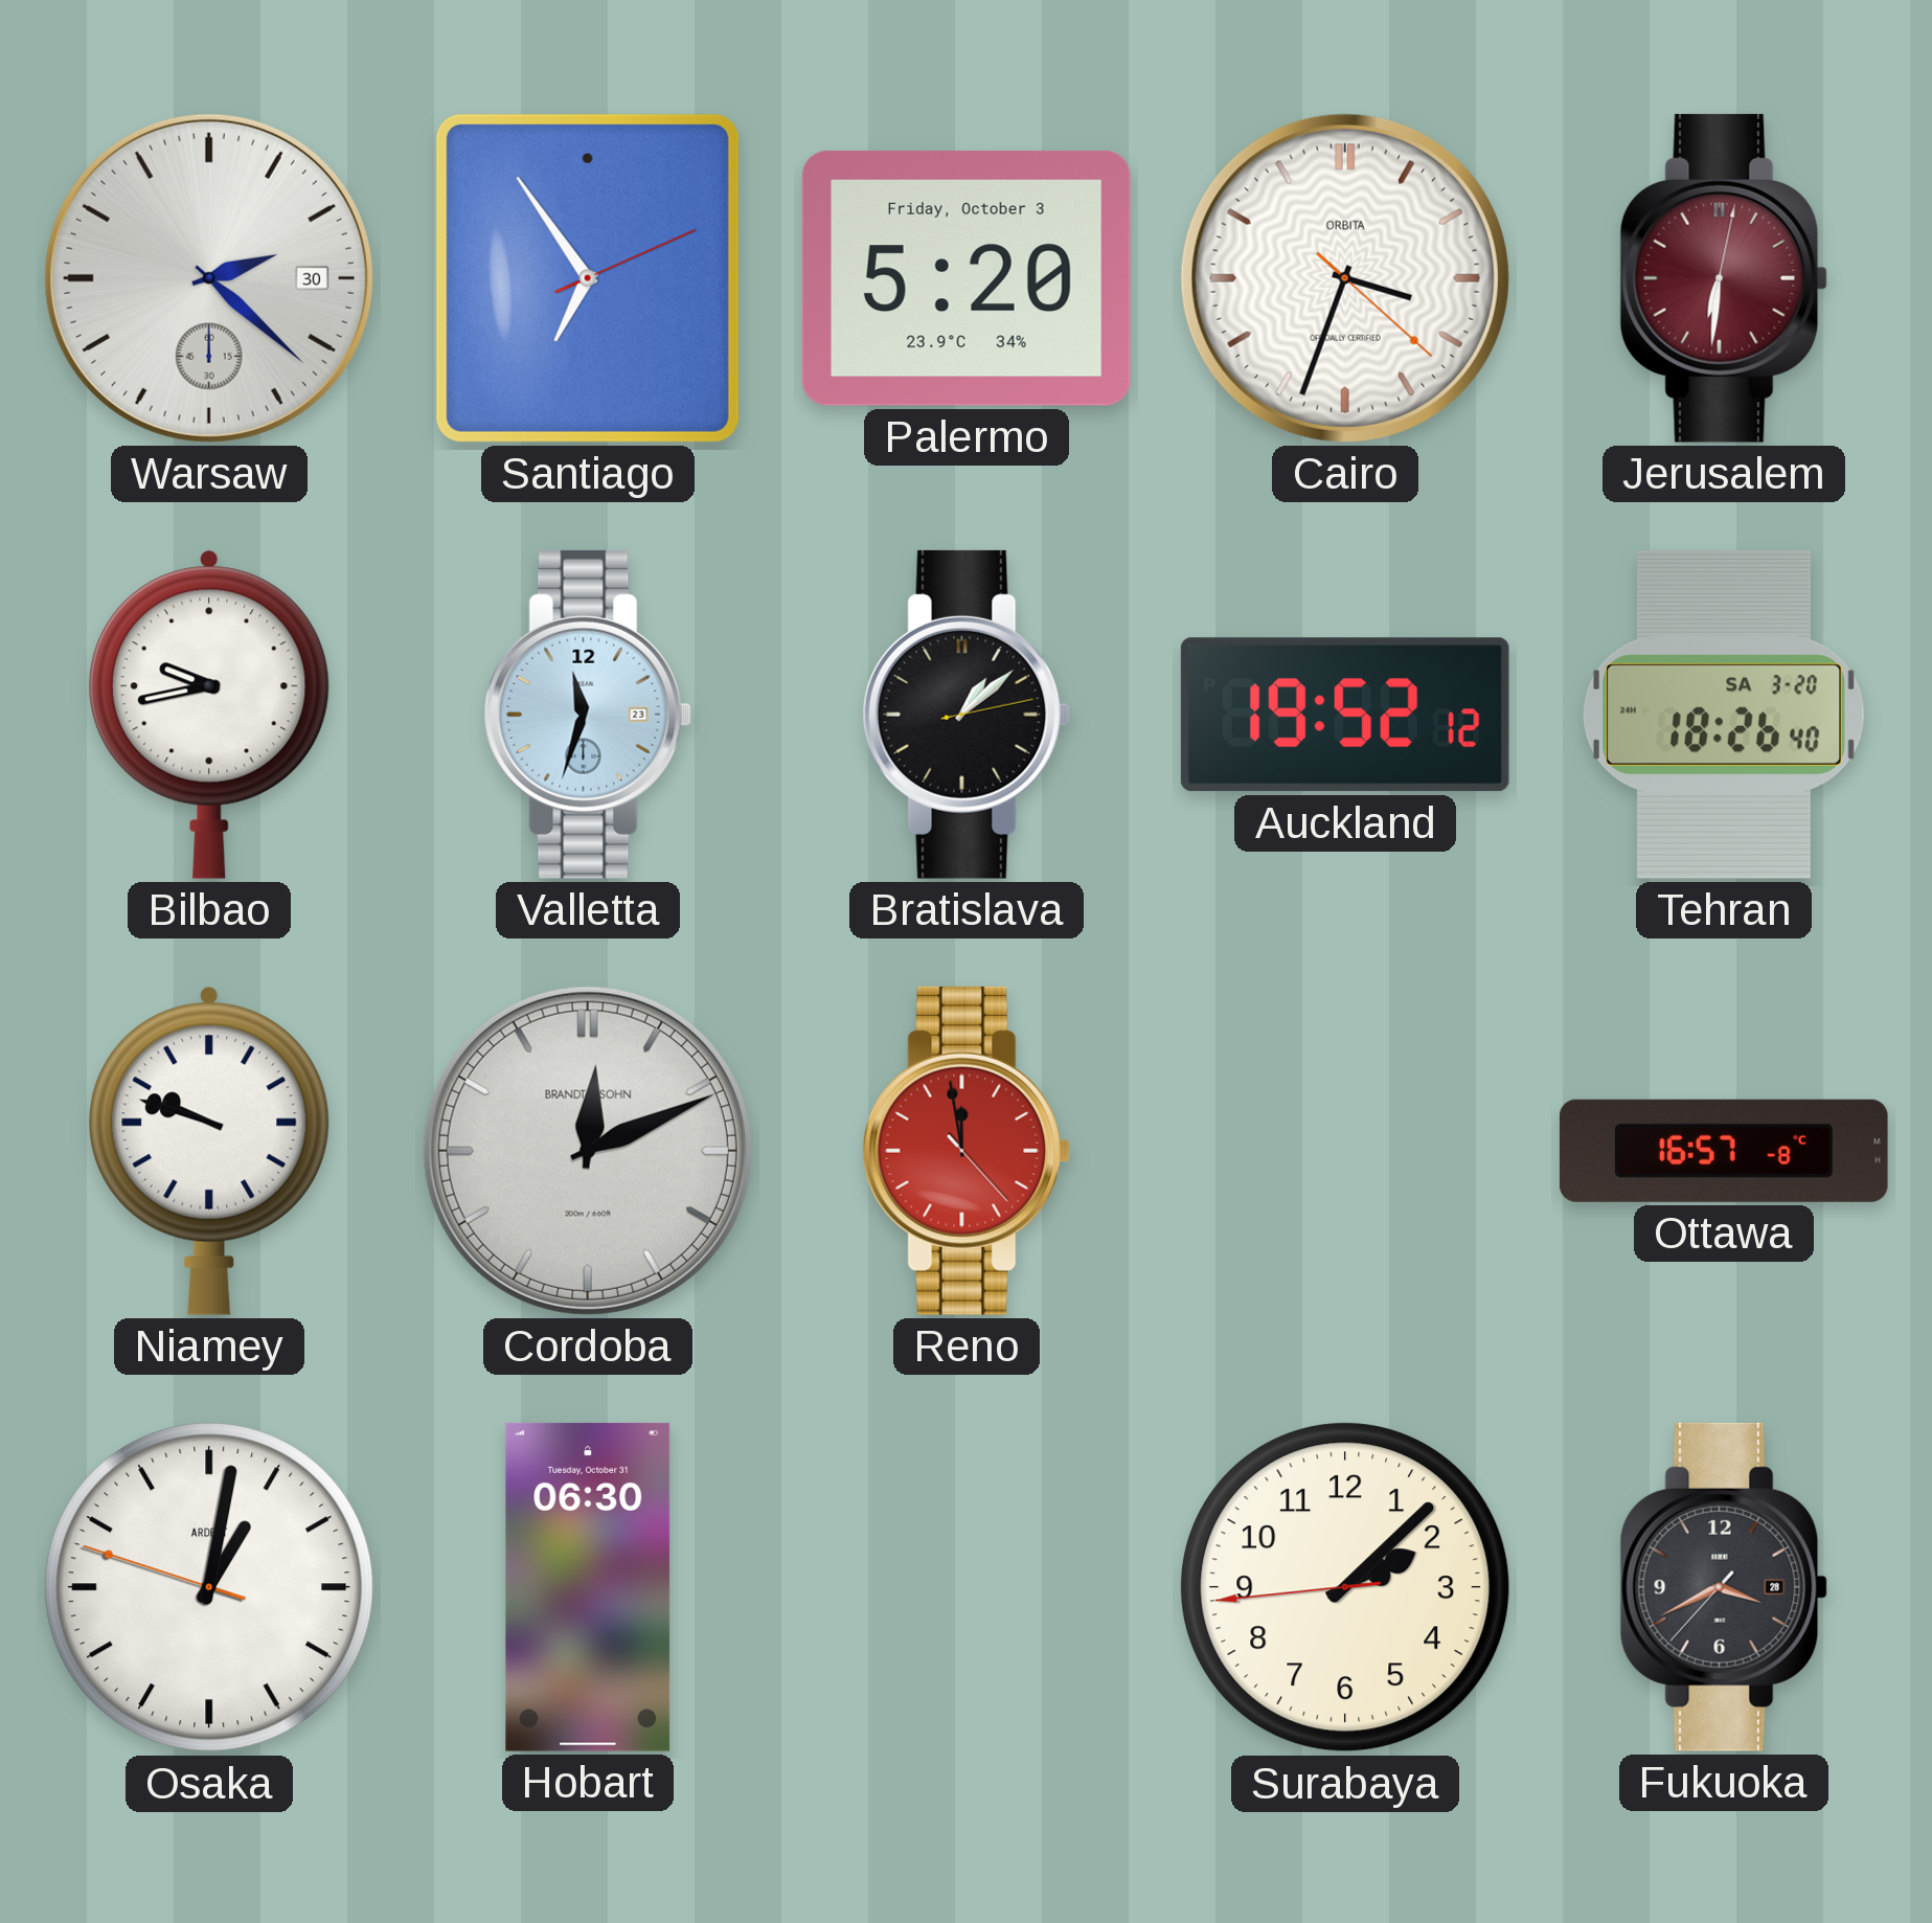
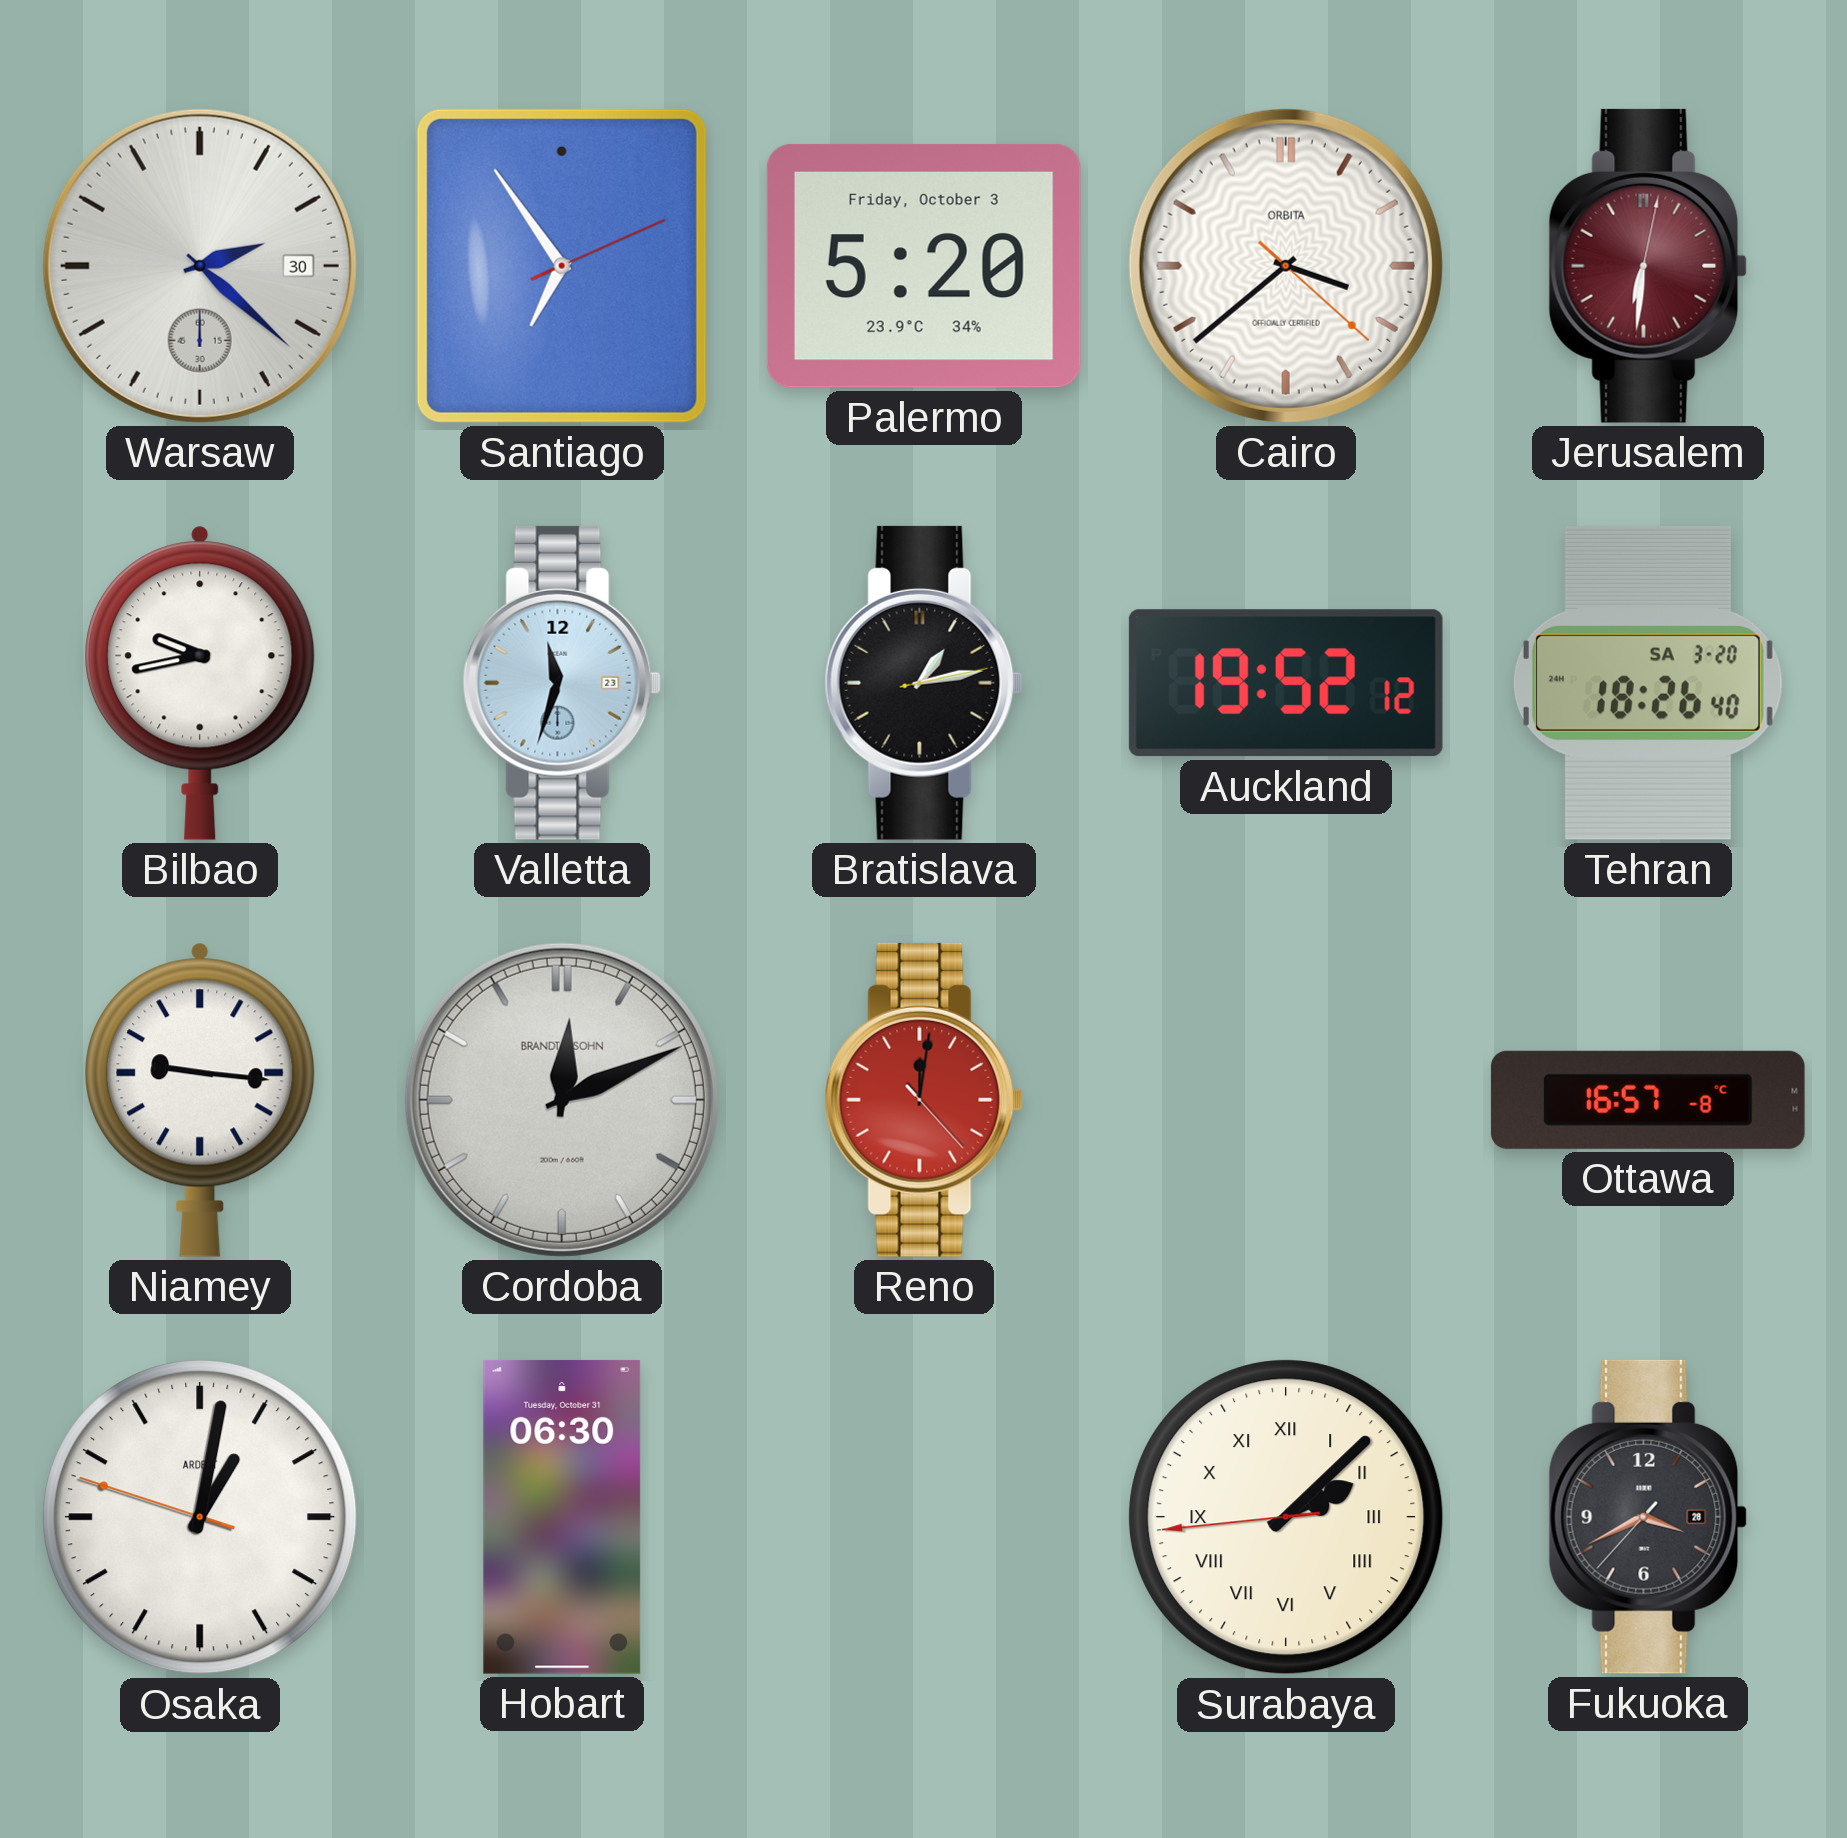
Cairo: 3:33 -> 3:38
Bratislava: 1:08 -> 1:13
Niamey: 9:48 -> 9:16
Reno: 11:58 -> 12:01
Surabaya numerals: Arabic -> Roman
